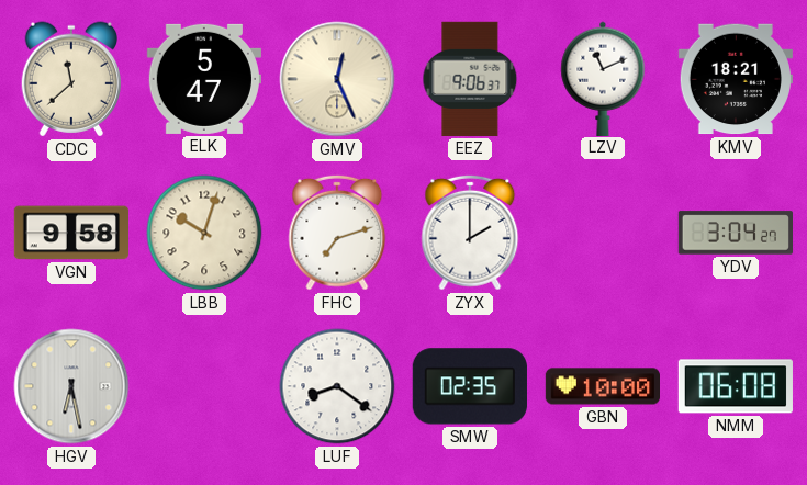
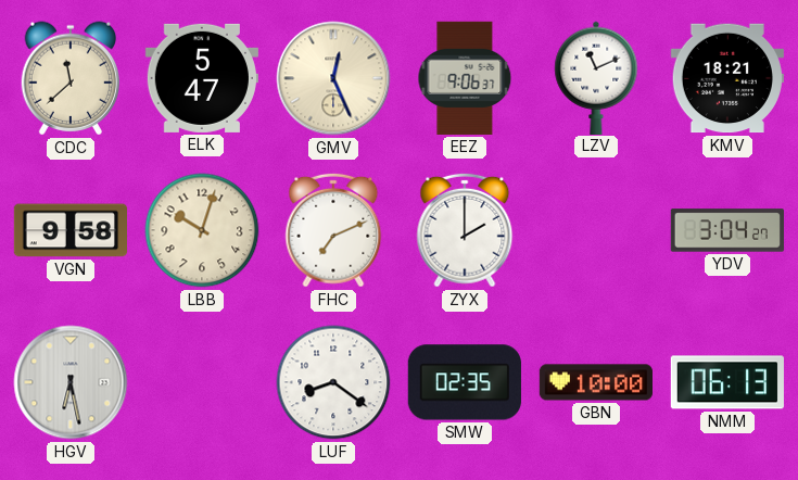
FHC: 7:12 -> 7:11
NMM: 06:08 -> 06:13
